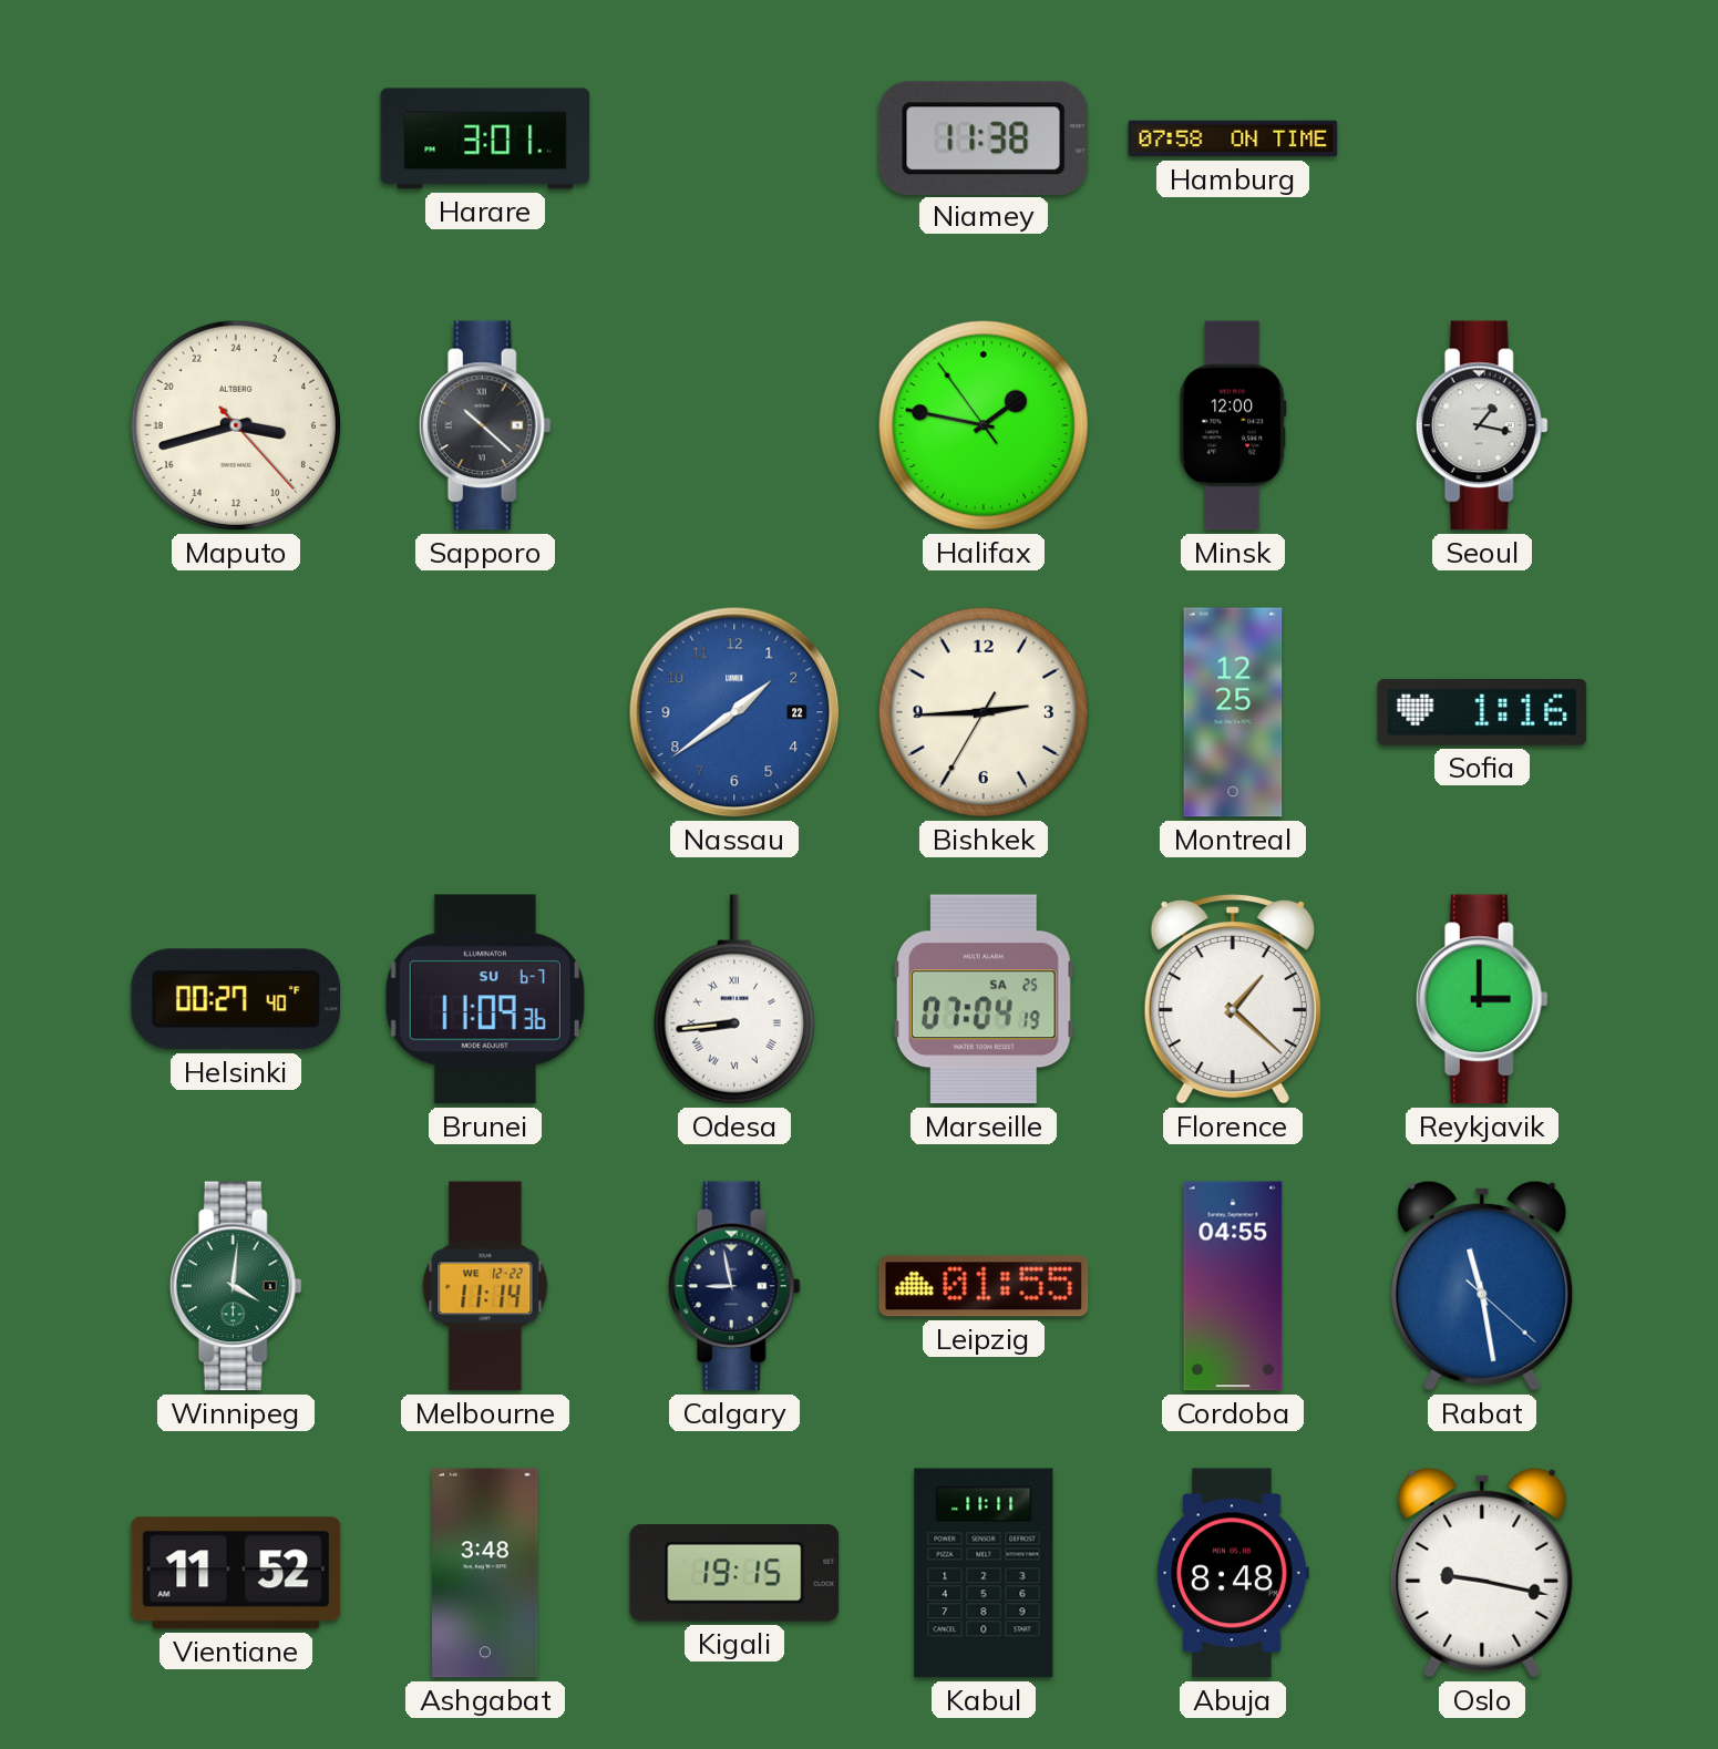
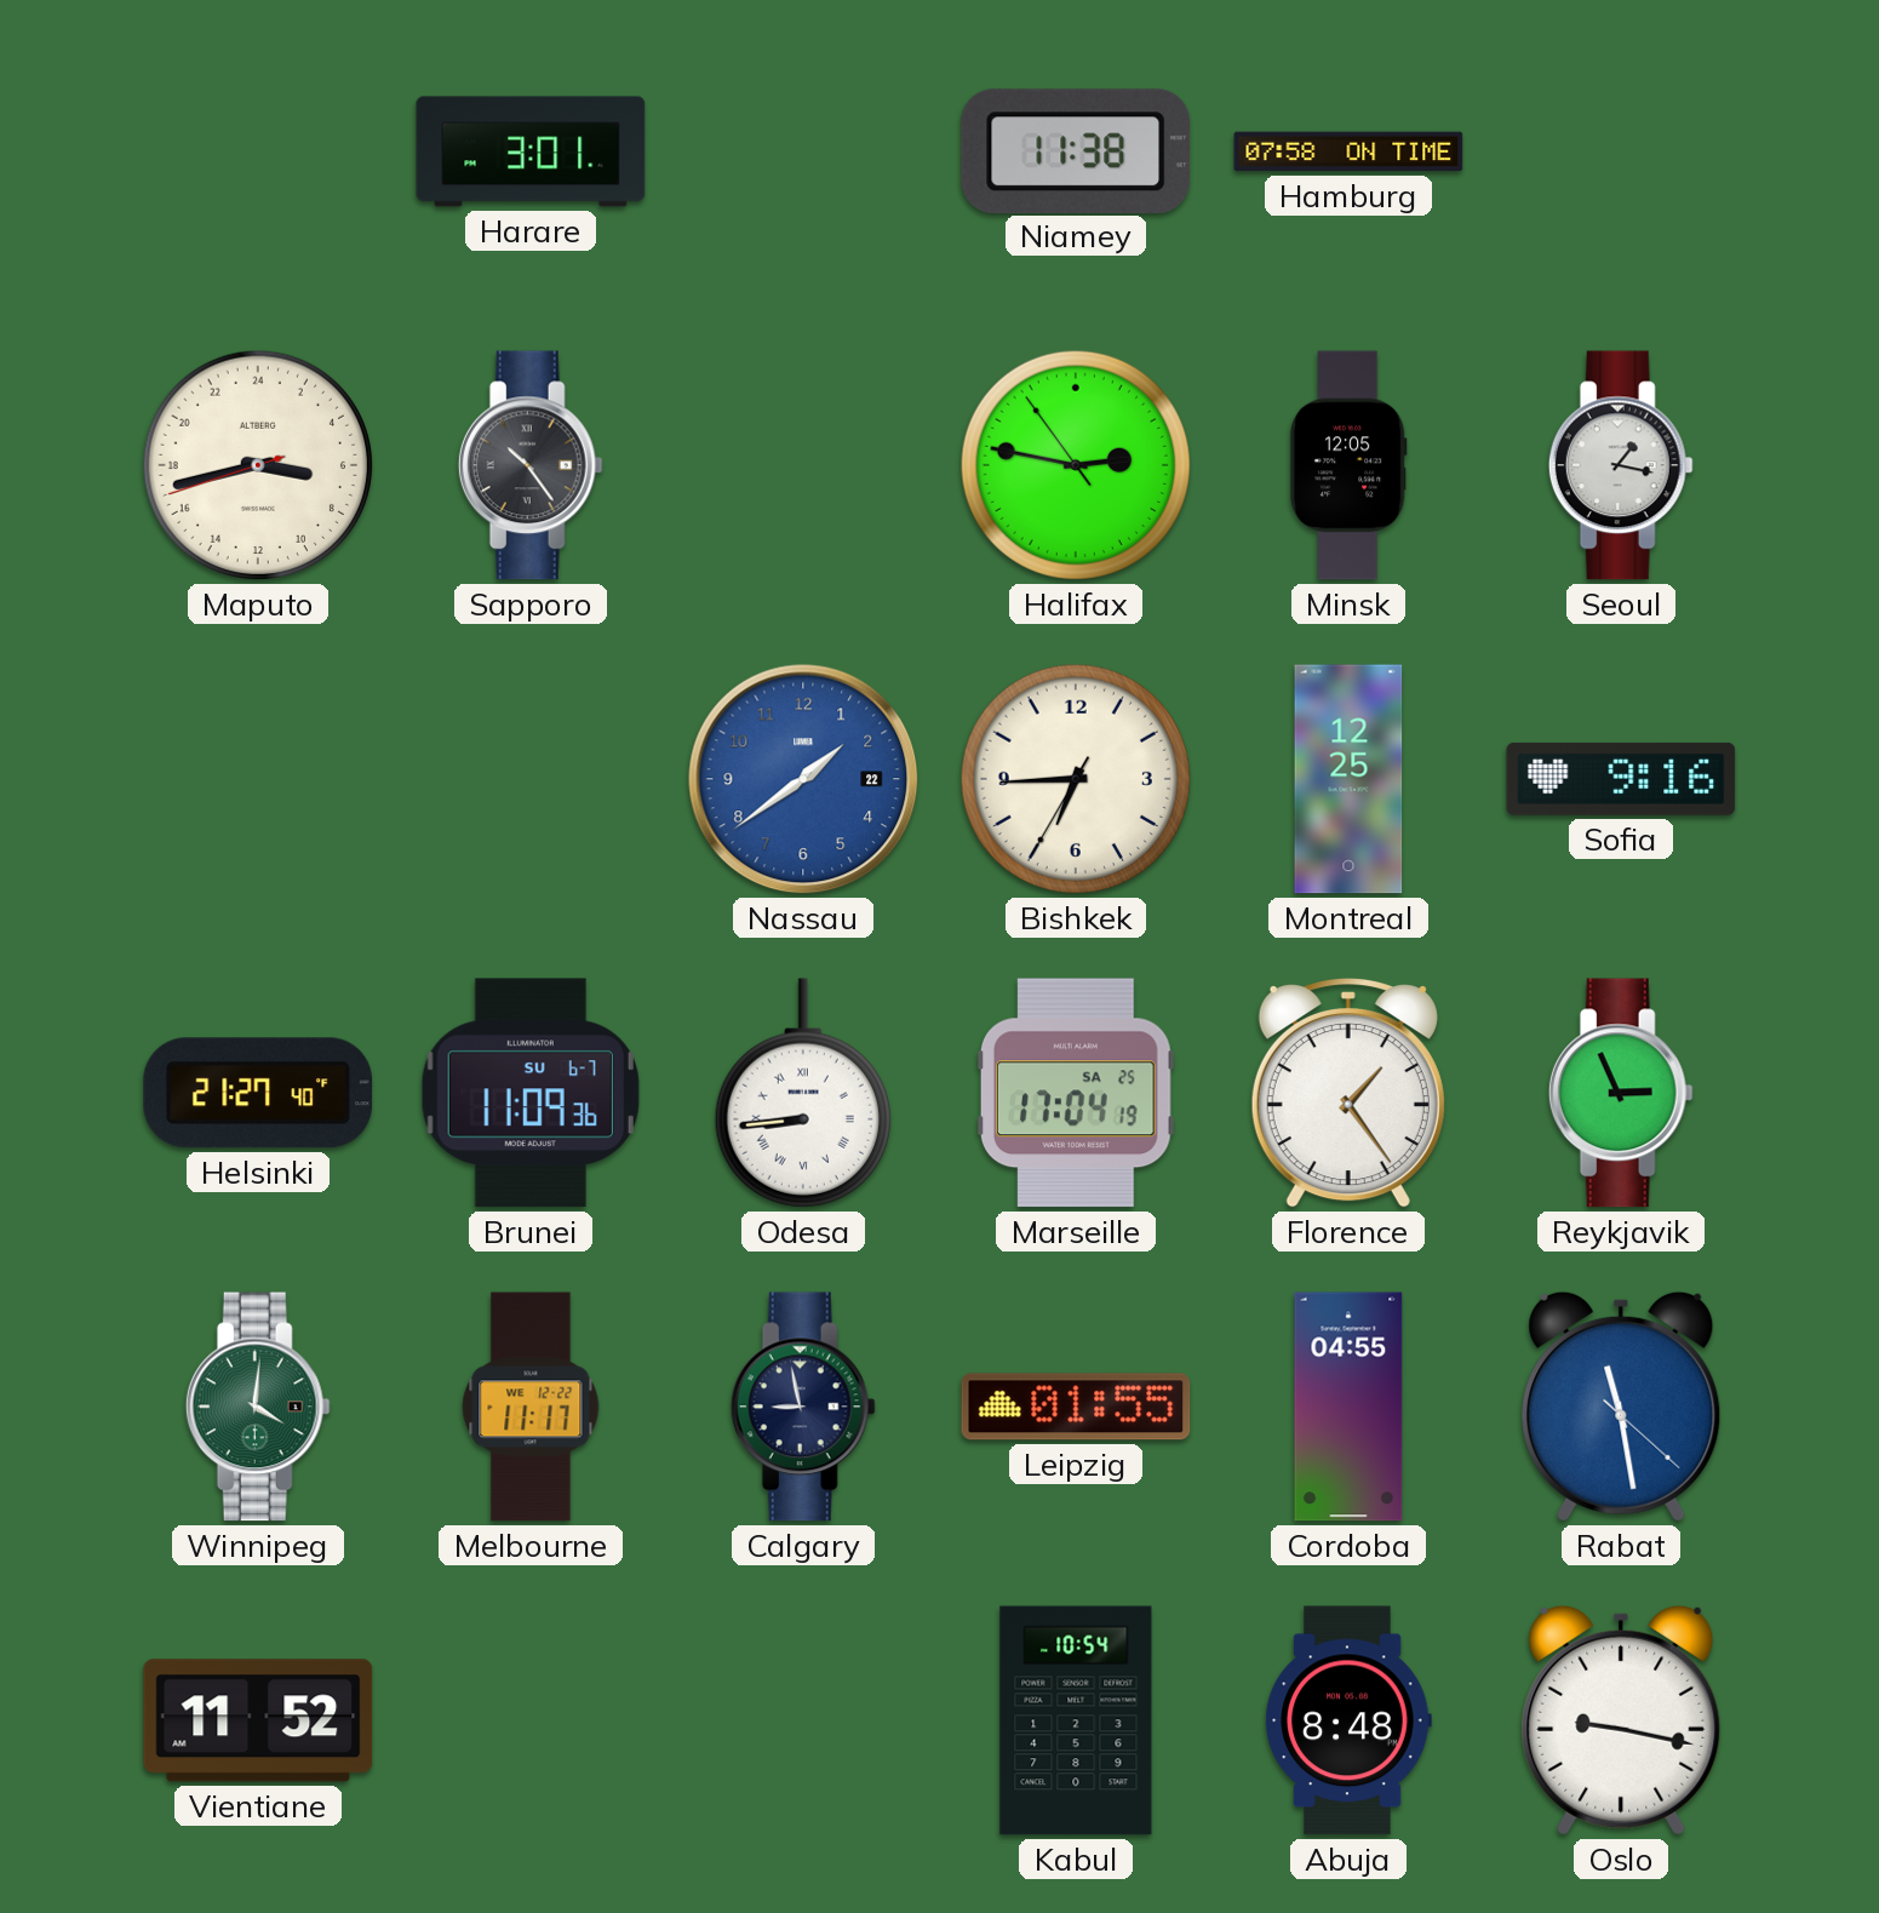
Maputo: 6:42:23 -> 6:42:42
Sapporo: 10:22 -> 10:24
Halifax: 1:46 -> 2:46
Minsk: 12:00 -> 12:05
Bishkek: 2:44 -> 6:44
Sofia: 1:16 -> 9:16
Helsinki: 00:27 -> 21:27
Marseille: 07:04 -> 17:04
Florence: 1:22 -> 1:24
Reykjavik: 3:00 -> 2:56
Melbourne: 11:14 -> 11:17
Ashgabat: 3:48 -> none
Kigali: 19:15 -> none
Kabul: 11:11 -> 10:54
